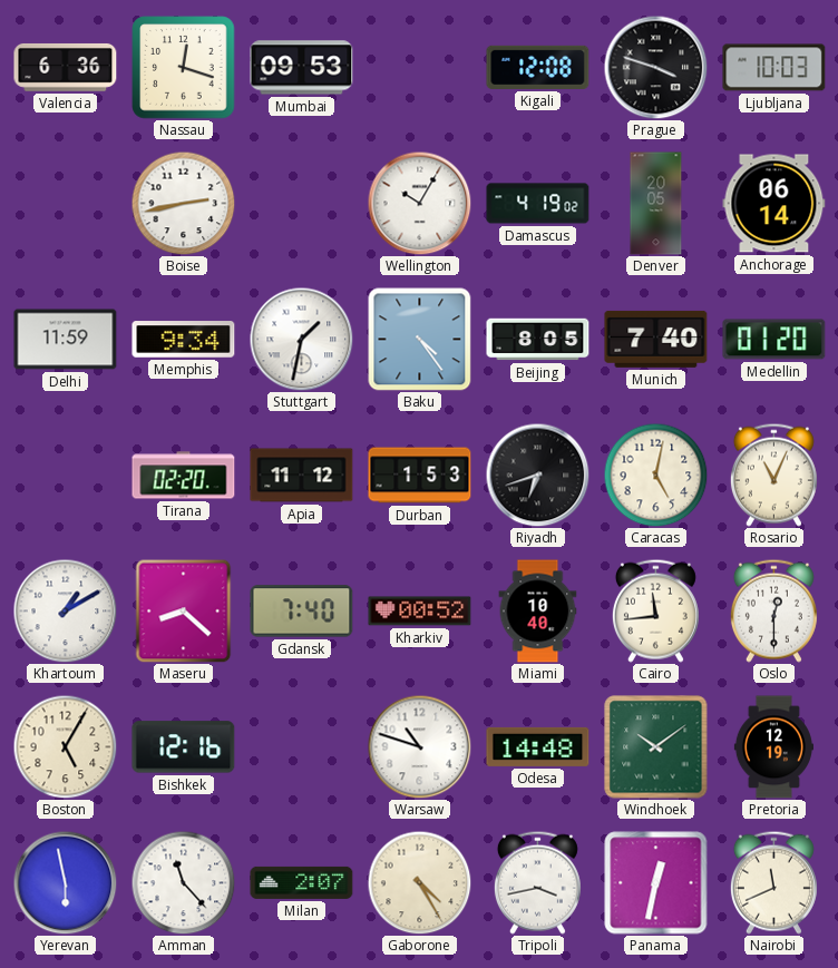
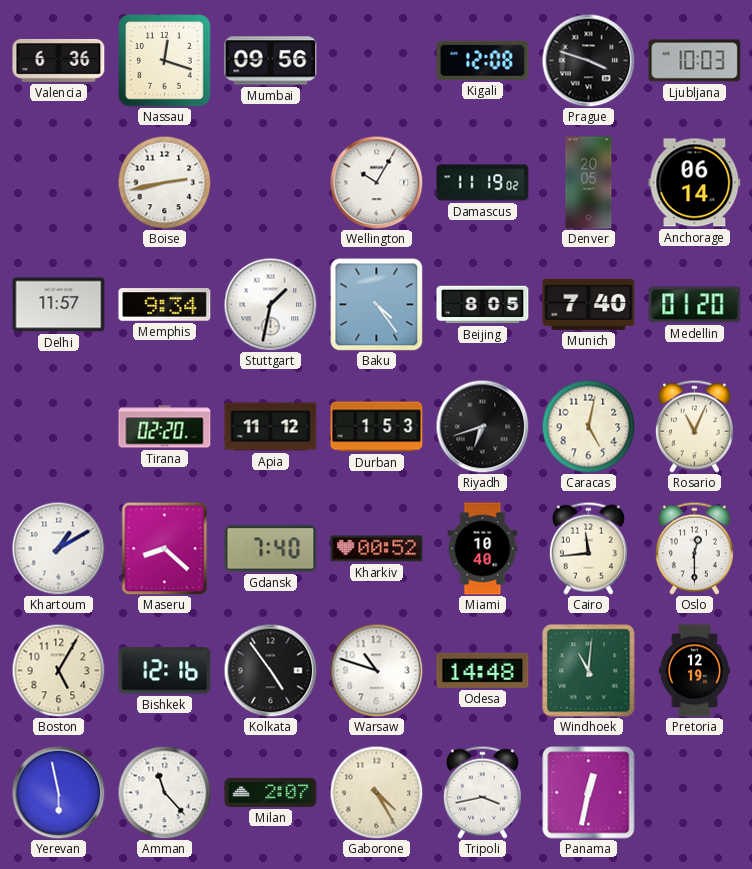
Mumbai: 09:53 -> 09:56
Damascus: 4:19 -> 11:19
Delhi: 11:59 -> 11:57
Kolkata: none -> 4:54
Windhoek: 10:09 -> 11:01
Nairobi: 11:41 -> none
